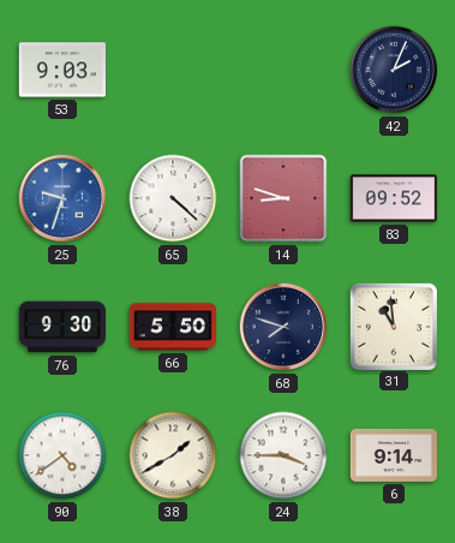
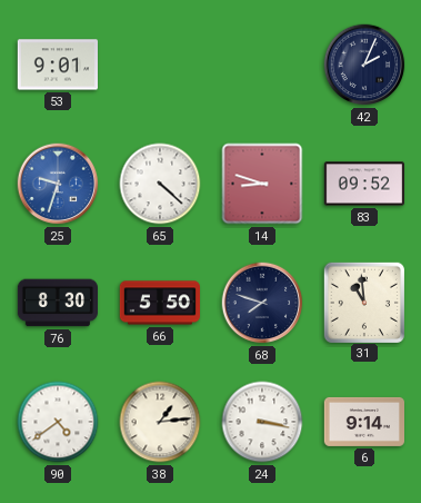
53: 9:03 -> 9:01
76: 9:30 -> 8:30
38: 1:40 -> 1:14
24: 3:45 -> 3:17
